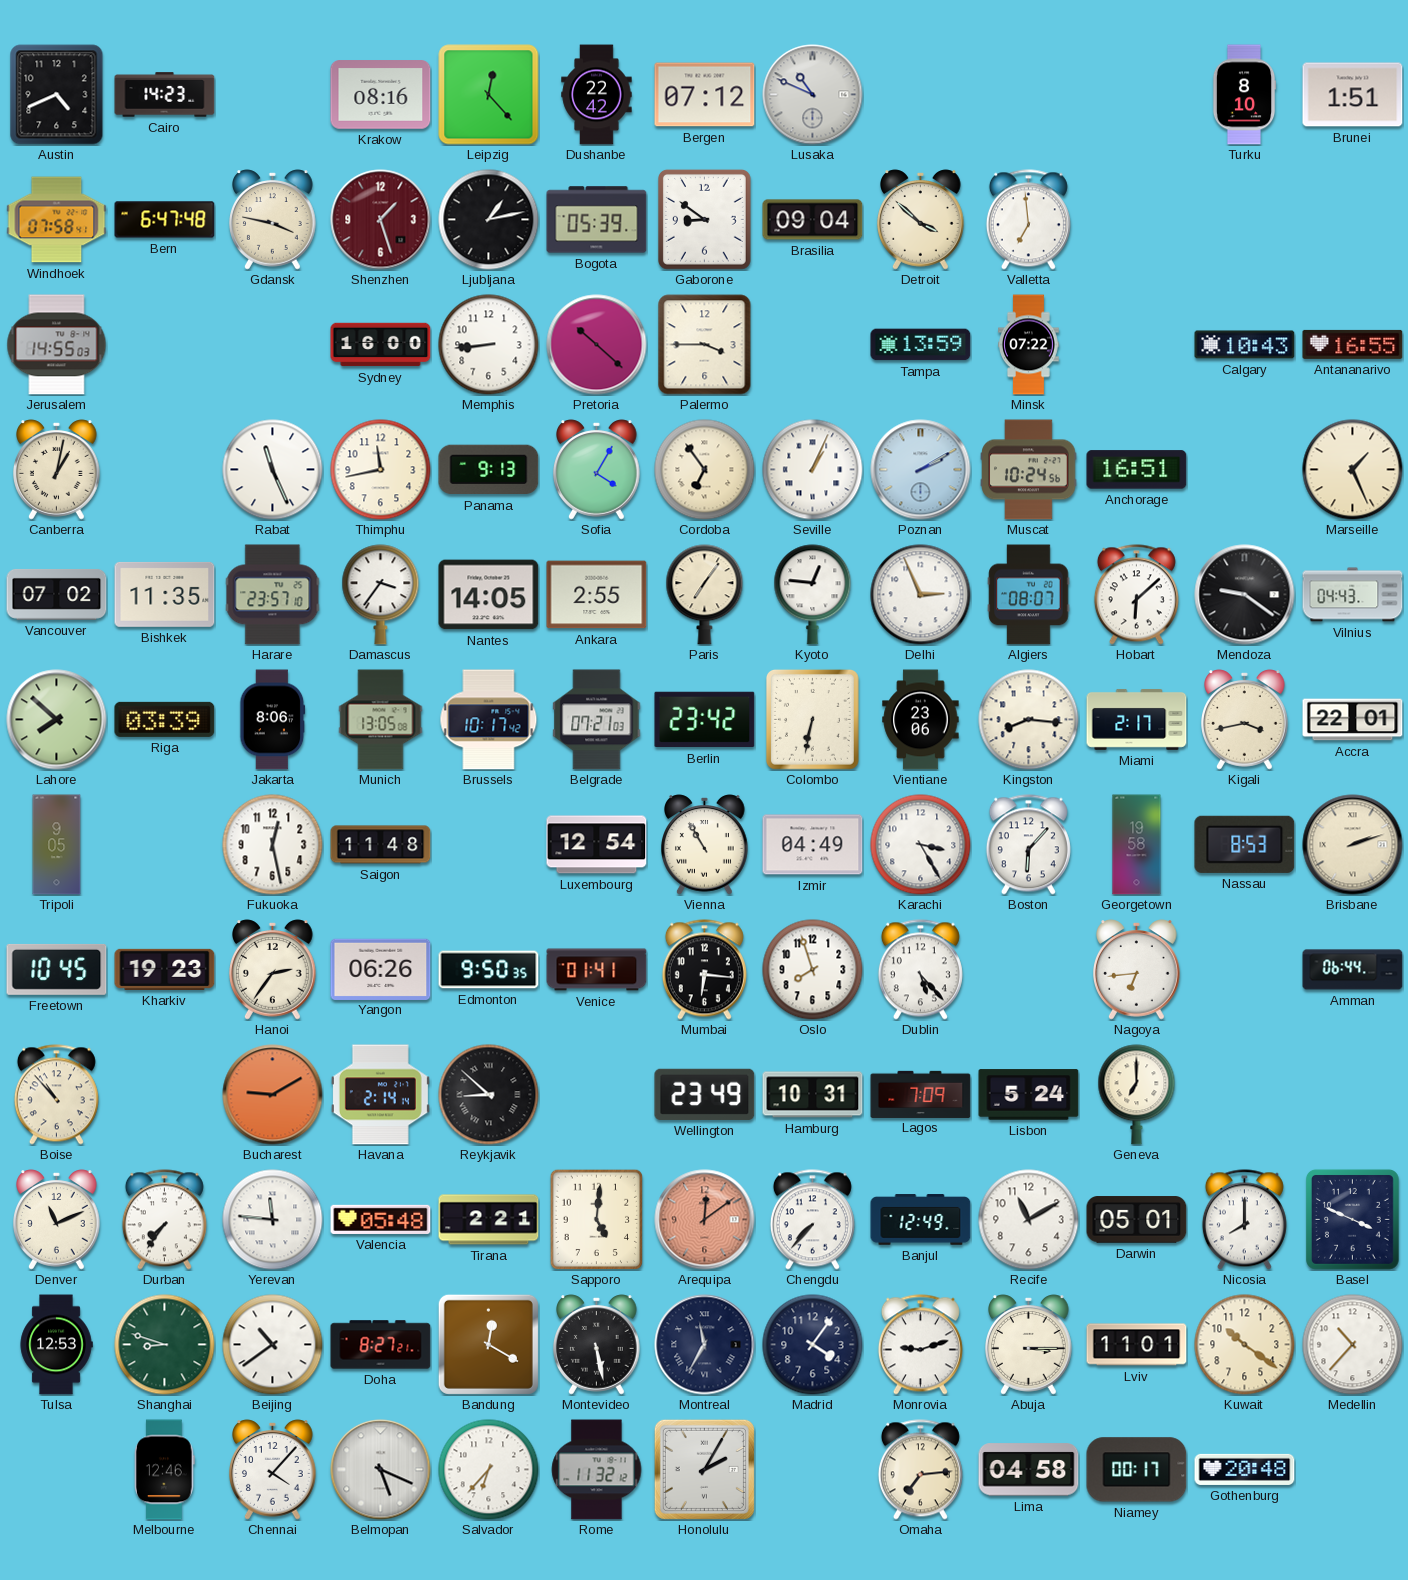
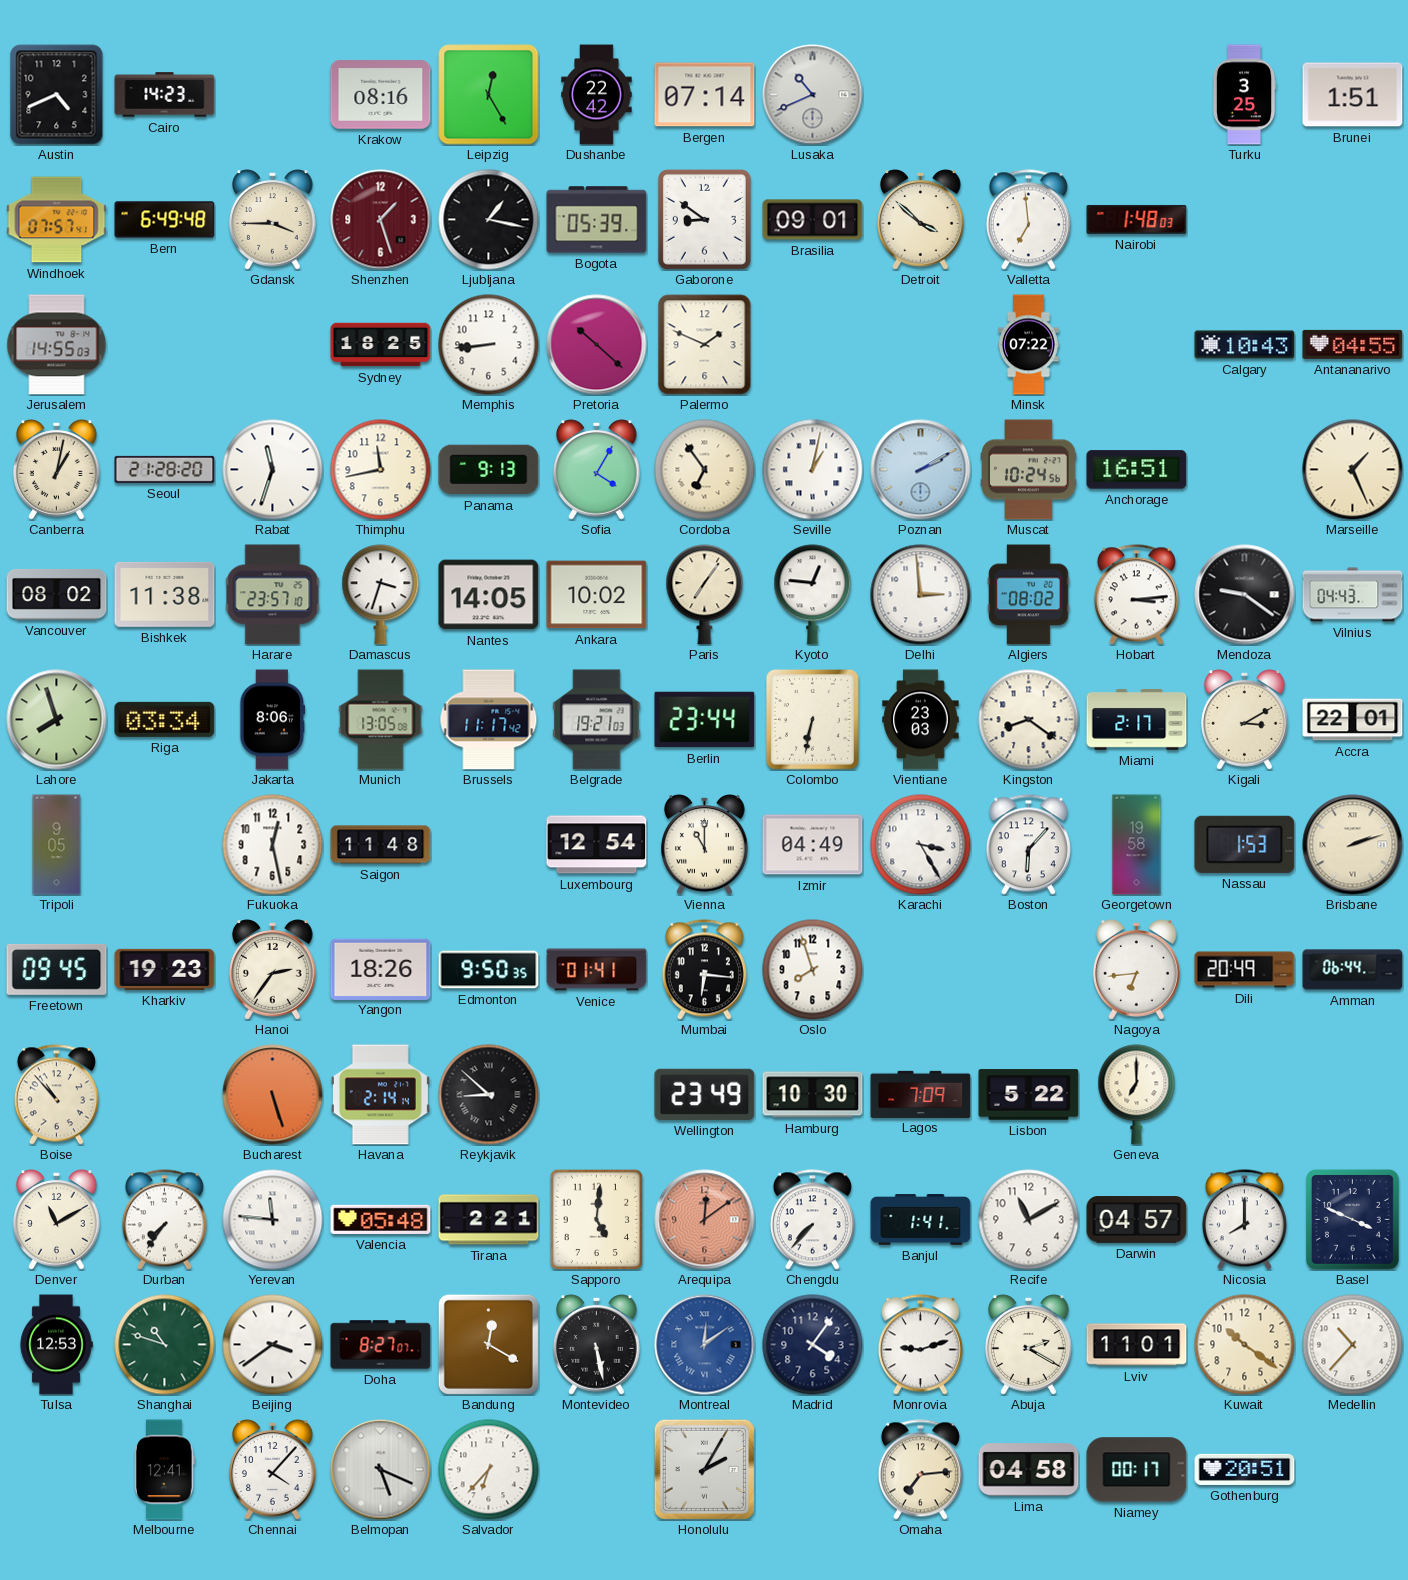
Leipzig: 12:23 -> 12:25
Bergen: 07:12 -> 07:14
Lusaka: 10:49 -> 10:41
Turku: 8:10 -> 3:25
Windhoek: 07:58 -> 07:57
Bern: 6:47 -> 6:49
Gdansk: 3:47 -> 3:45
Ljubljana: 1:13 -> 1:17
Brasilia: 09:04 -> 09:01
Nairobi: none -> 1:48
Sydney: 16:00 -> 18:25
Palermo: 3:45 -> 1:49
Tampa: 13:59 -> none
Antananarivo: 16:55 -> 04:55
Seoul: none -> 21:28
Rabat: 11:26 -> 11:33
Seville: 1:04 -> 1:02
Vancouver: 07:02 -> 08:02
Bishkek: 11:35 -> 11:38
Damascus: 3:36 -> 3:33
Ankara: 2:55 -> 10:02
Delhi: 2:56 -> 2:59
Algiers: 08:07 -> 08:02
Hobart: 6:08 -> 3:14
Lahore: 7:52 -> 7:57
Riga: 03:39 -> 03:34
Brussels: 10:17 -> 11:17
Belgrade: 07:21 -> 19:21
Berlin: 23:42 -> 23:44
Vientiane: 23:06 -> 23:03
Kingston: 8:16 -> 8:21
Kigali: 3:43 -> 3:10
Vienna: 10:55 -> 11:00
Nassau: 8:53 -> 1:53
Freetown: 10:45 -> 09:45
Yangon: 06:26 -> 18:26
Dublin: 5:23 -> none
Dili: none -> 20:49
Bucharest: 9:10 -> 5:27
Hamburg: 10:31 -> 10:30
Lisbon: 5:24 -> 5:22
Denver: 11:11 -> 11:10
Banjul: 12:49 -> 1:41
Darwin: 05:01 -> 04:57
Shanghai: 8:48 -> 10:48
Beijing: 10:39 -> 3:39
Doha: 8:27:21 -> 8:27:07
Montreal: 11:35 -> 12:09
Montreal dial: navy -> blue
Abuja: 3:15 -> 2:20
Melbourne: 12:46 -> 12:41
Rome: 11:32 -> none
Gothenburg: 20:48 -> 20:51
